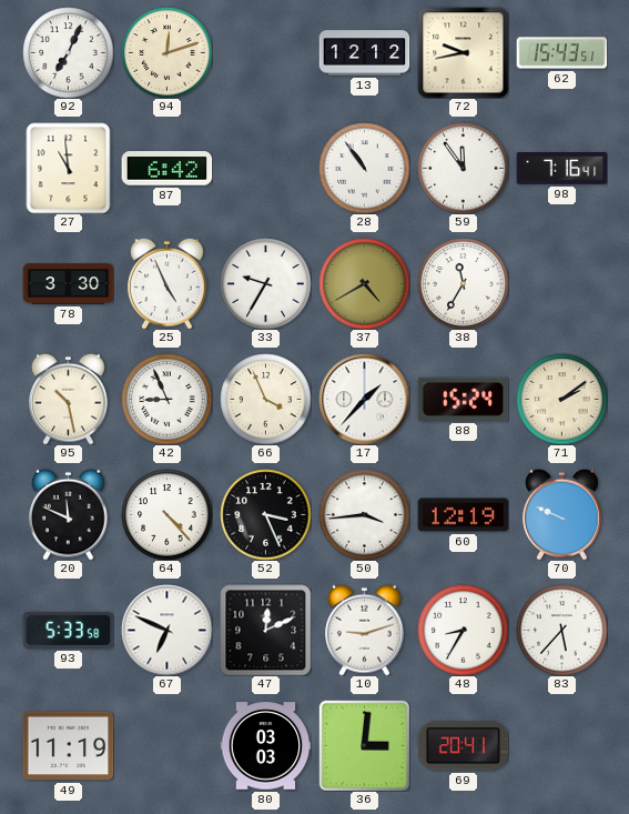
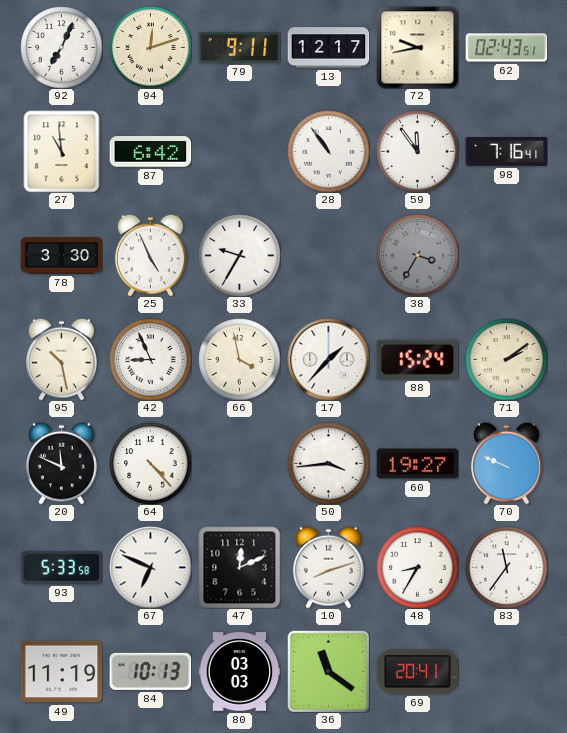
79: none -> 9:11
13: 12:12 -> 12:17
62: 15:43 -> 02:43
37: 4:40 -> none
38: 11:35 -> 3:35
38 dial: white -> grey
66: 3:56 -> 3:58
52: 3:26 -> none
60: 12:19 -> 19:27
10: 9:12 -> 8:12
83: 5:37 -> 11:36
84: none -> 10:13
36: 3:01 -> 11:21
